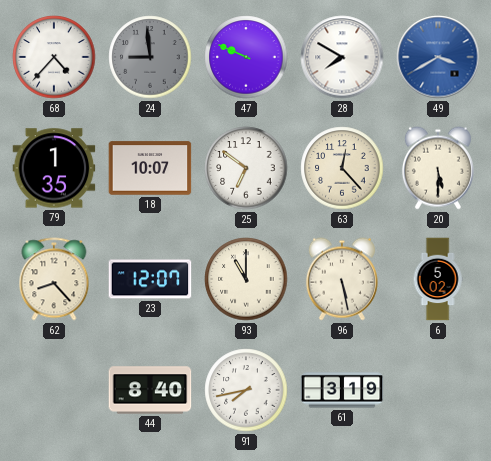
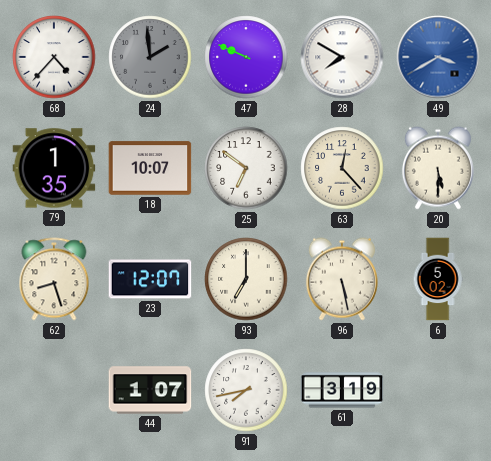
24: 8:59 -> 1:59
62: 8:23 -> 8:27
93: 11:00 -> 7:00
44: 8:40 -> 1:07
